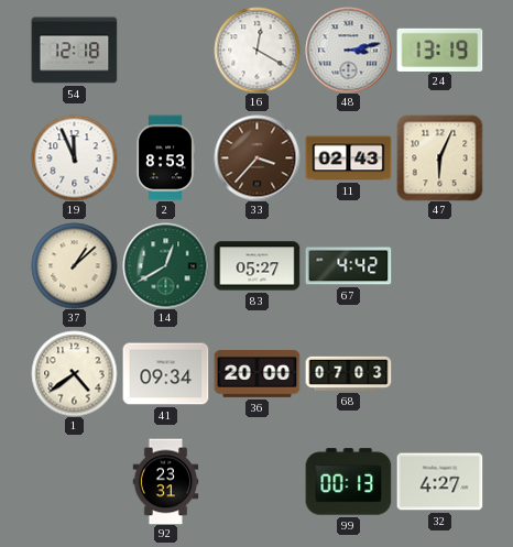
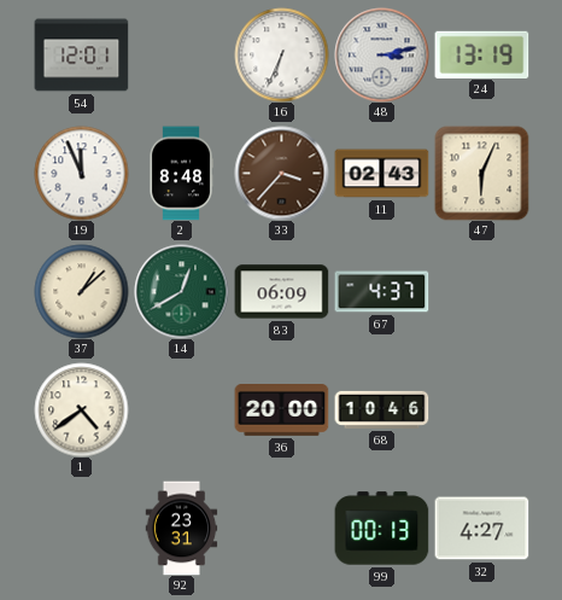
54: 12:18 -> 12:01
16: 12:20 -> 6:34
2: 8:53 -> 8:48
83: 05:27 -> 06:09
67: 4:42 -> 4:37
41: 09:34 -> none
68: 07:03 -> 10:46
